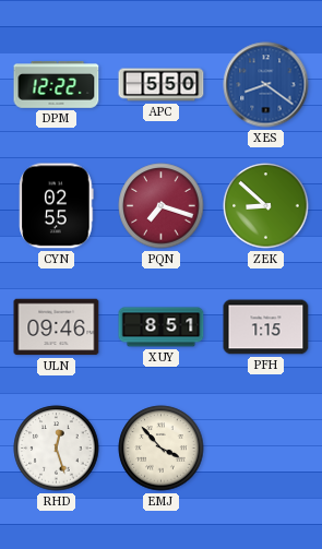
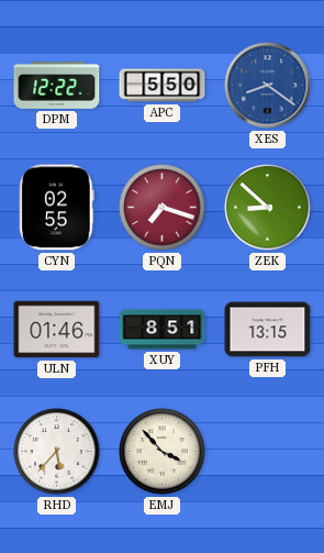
ULN: 09:46 -> 01:46
PFH: 1:15 -> 13:15
RHD: 12:27 -> 5:37
